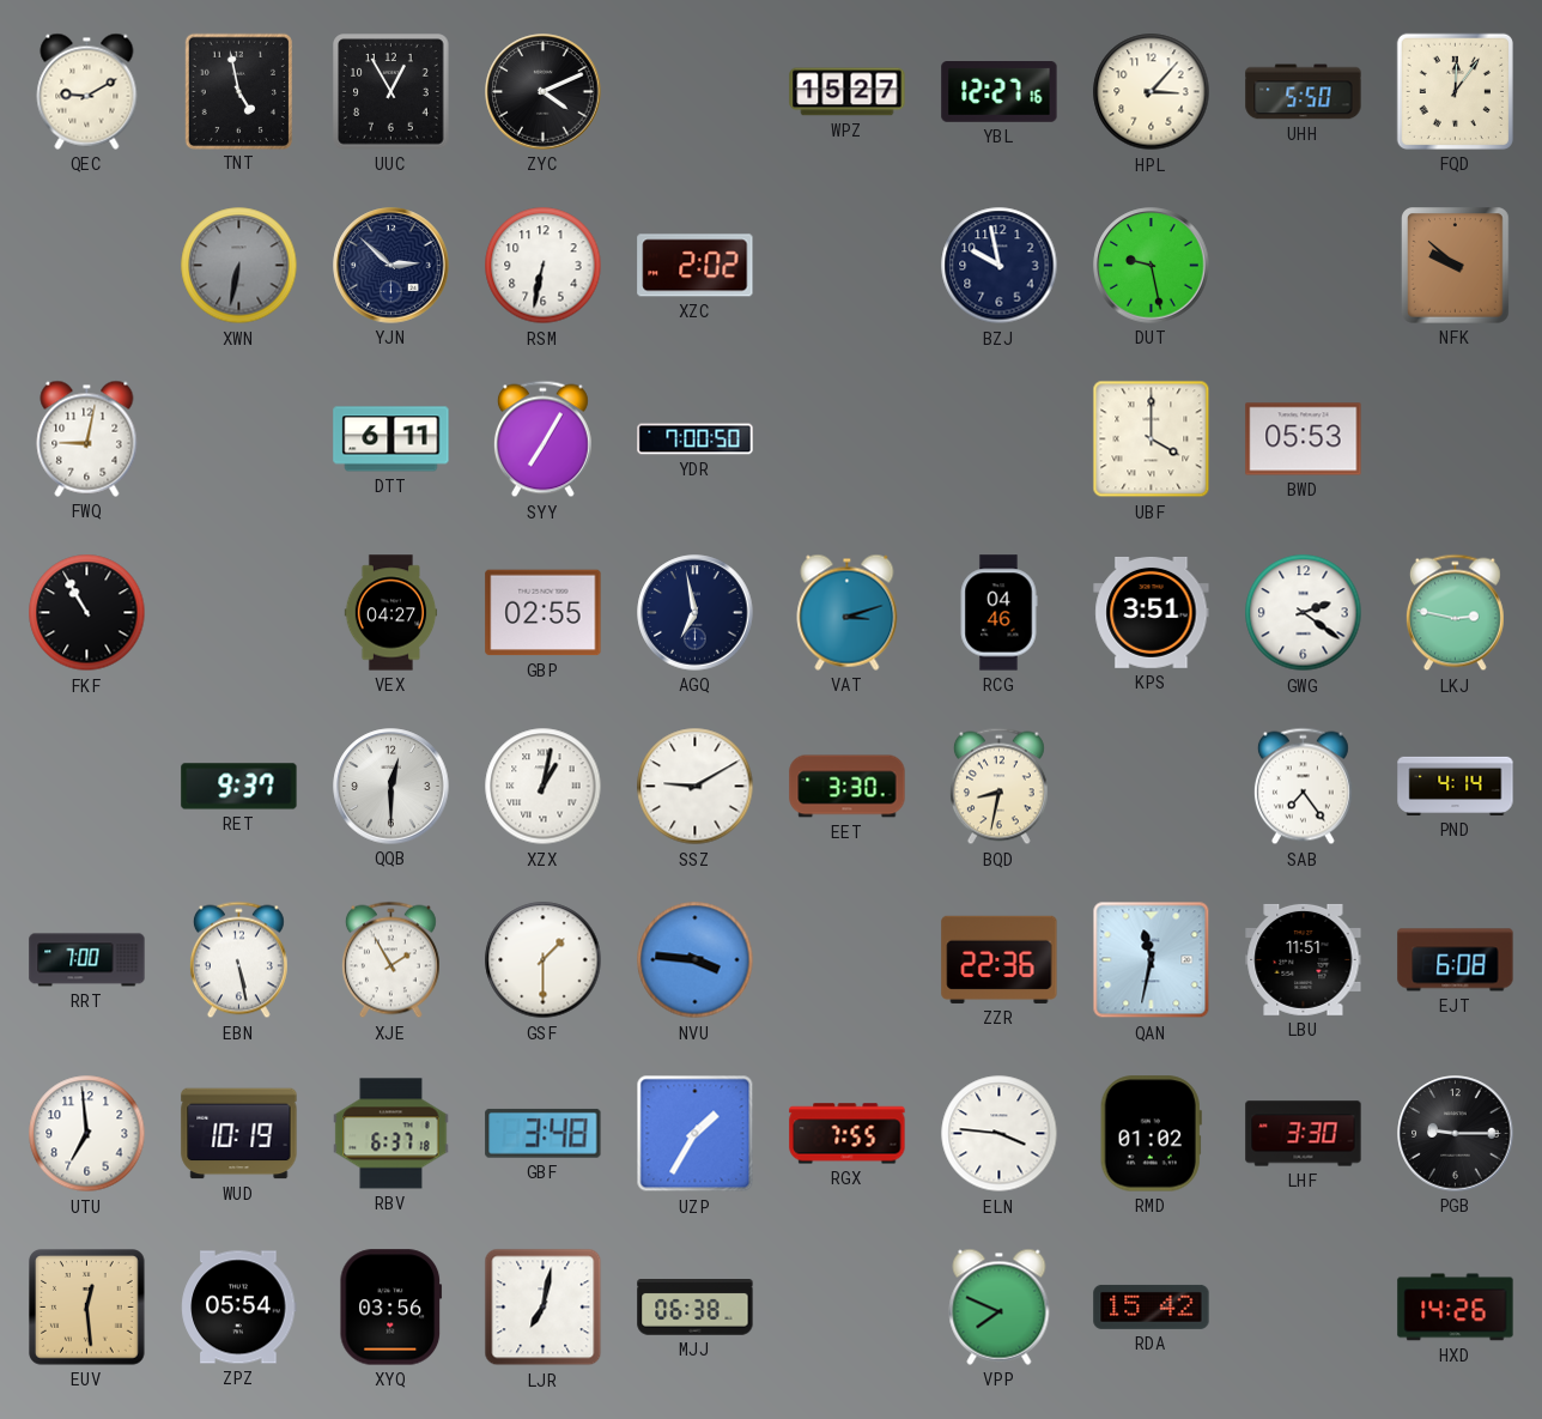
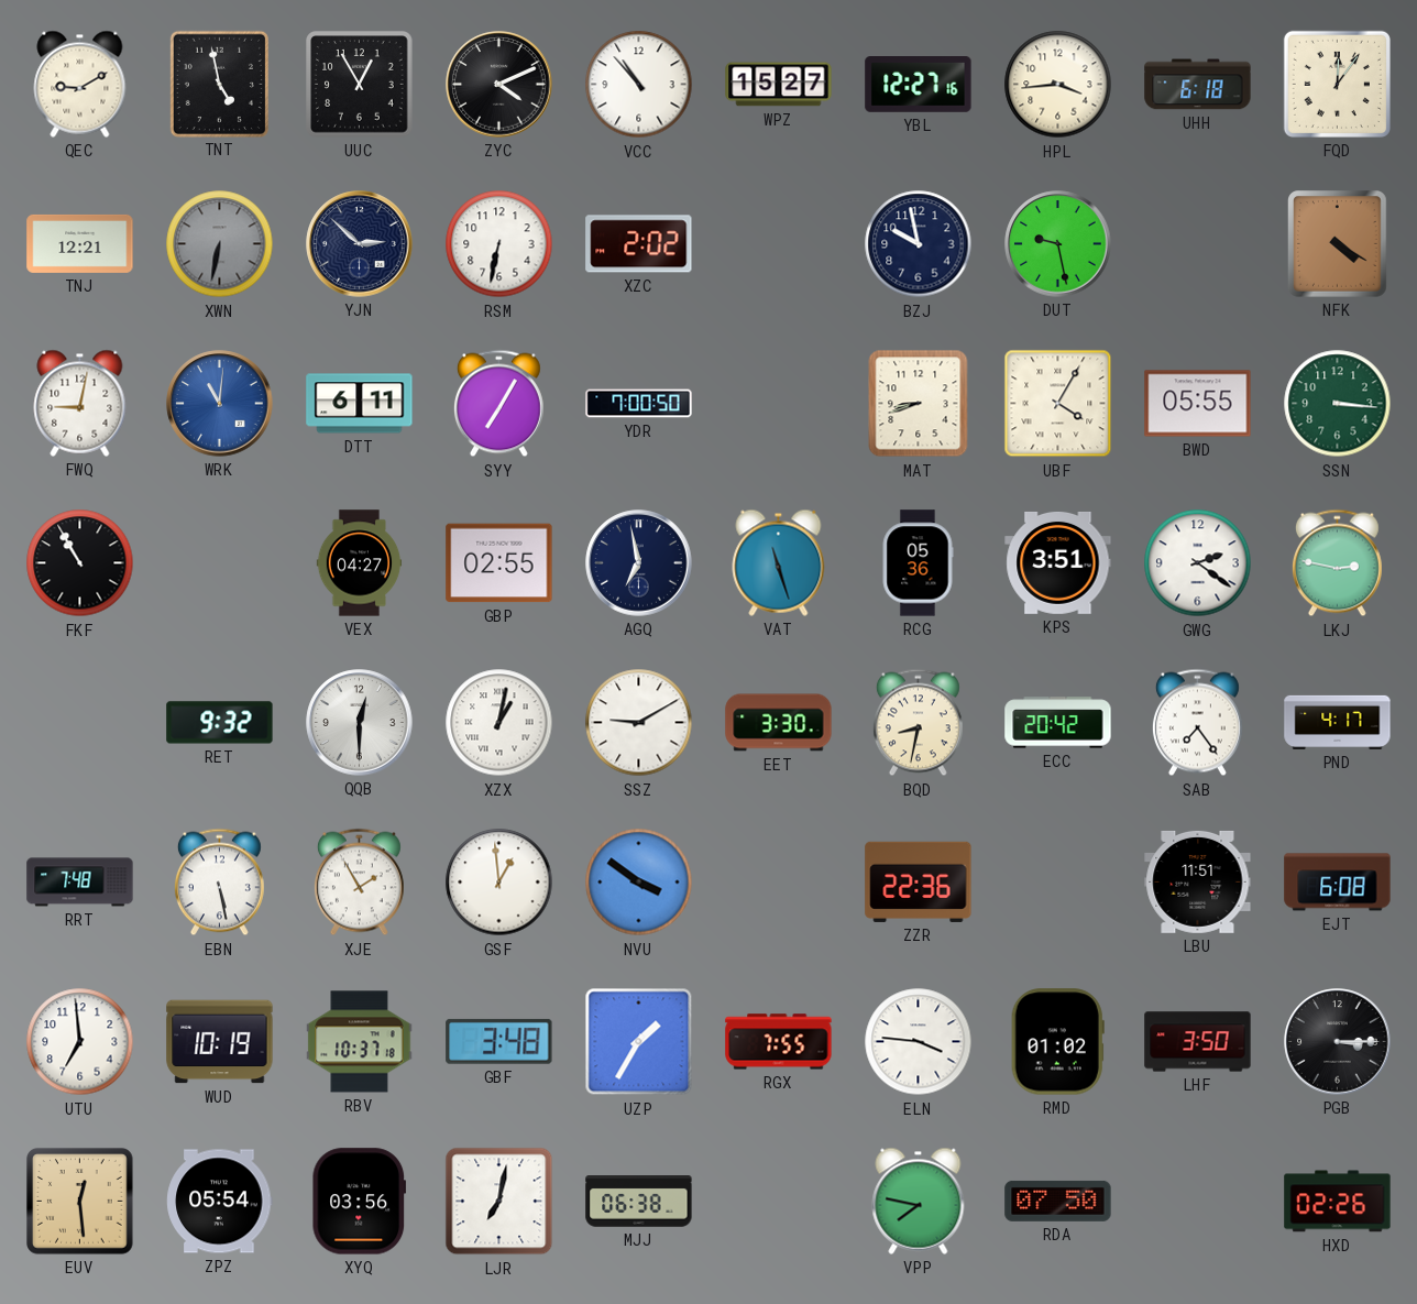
VCC: none -> 10:53
HPL: 3:07 -> 3:44
UHH: 5:50 -> 6:18
TNJ: none -> 12:21
NFK: 9:52 -> 4:20
WRK: none -> 11:01
MAT: none -> 8:42
UBF: 4:00 -> 4:05
BWD: 05:53 -> 05:55
SSN: none -> 3:16
VAT: 3:12 -> 11:27
RCG: 04:46 -> 05:36
RET: 9:37 -> 9:32
ECC: none -> 20:42
PND: 4:14 -> 4:17
RRT: 7:00 -> 7:48
GSF: 1:30 -> 12:59
NVU: 3:46 -> 3:51
QAN: 11:32 -> none
RBV: 6:37 -> 10:37
LHF: 3:30 -> 3:50
PGB: 9:15 -> 3:15
VPP: 7:49 -> 7:47
RDA: 15:42 -> 07:50
HXD: 14:26 -> 02:26
